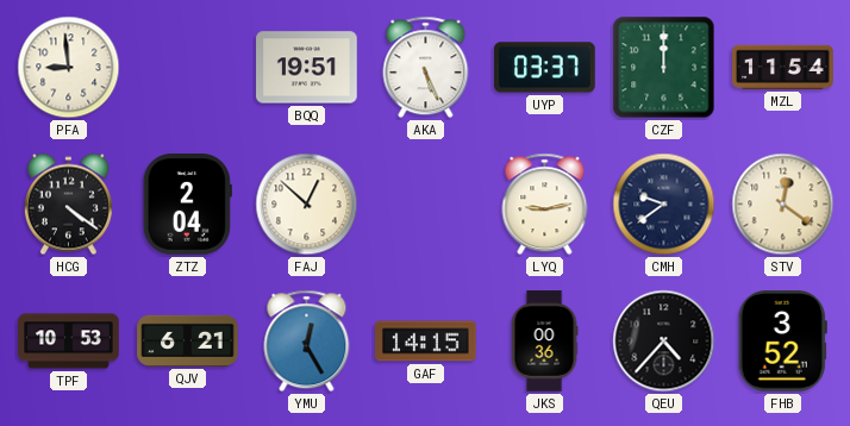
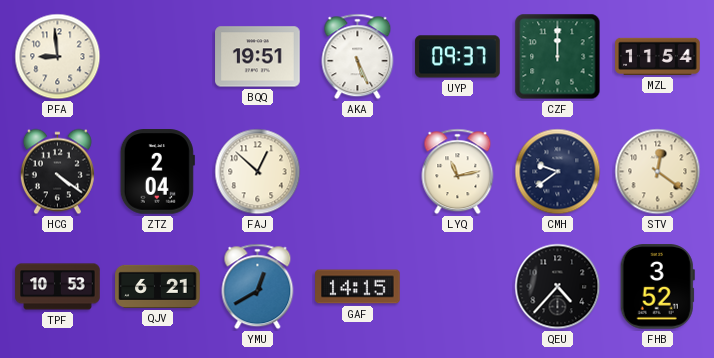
UYP: 03:37 -> 09:37
LYQ: 9:13 -> 11:13
YMU: 12:25 -> 12:40
JKS: 00:36 -> none
